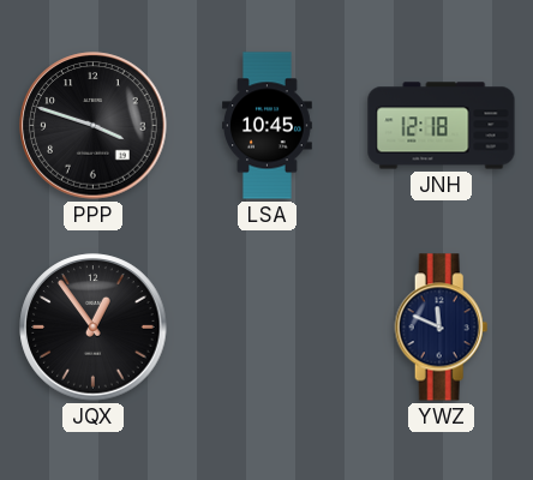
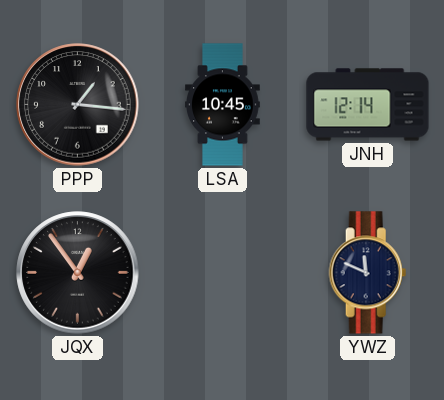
PPP: 3:48 -> 1:16
JNH: 12:18 -> 12:14
